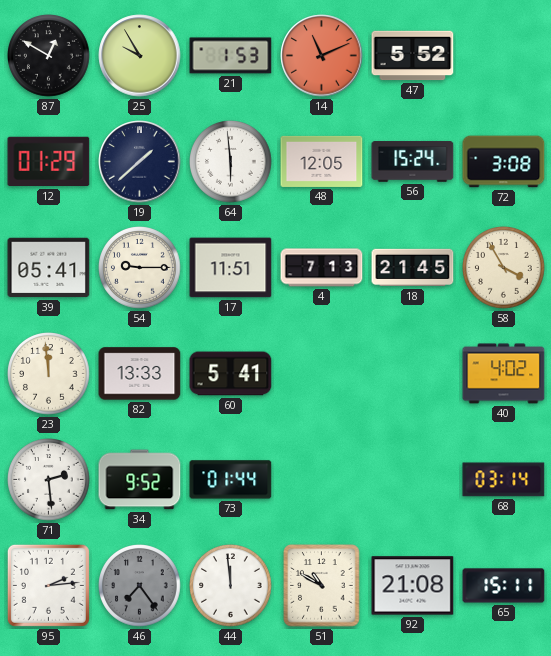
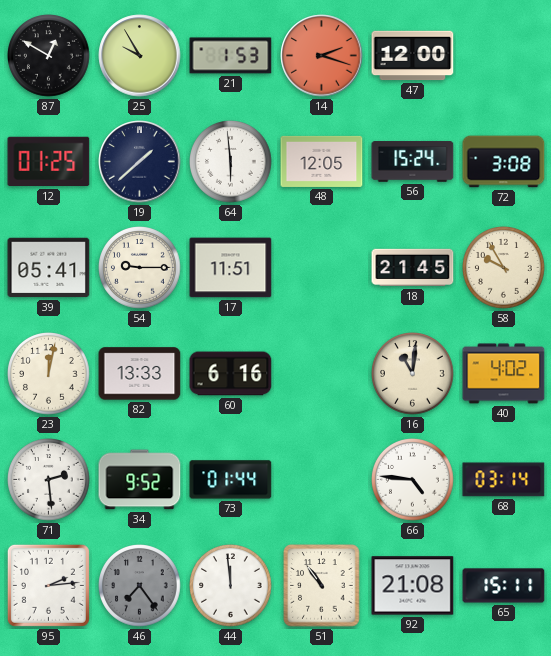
14: 11:11 -> 2:18
47: 5:52 -> 12:00
12: 01:29 -> 01:25
4: 7:13 -> none
58: 3:55 -> 9:55
23: 11:59 -> 12:02
60: 5:41 -> 6:16
16: none -> 11:01
66: none -> 4:46
51: 10:50 -> 10:54
